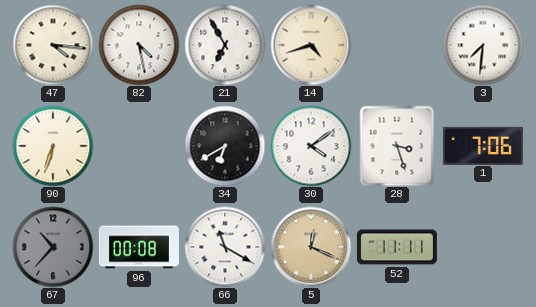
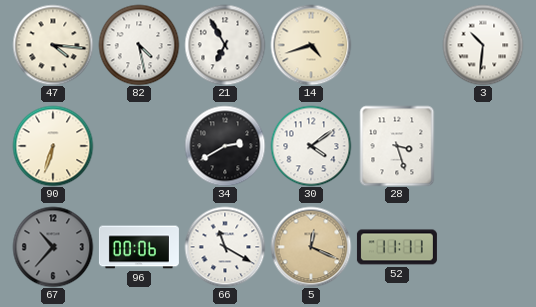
3: 7:31 -> 10:31
34: 6:40 -> 2:40
1: 7:06 -> none
96: 00:08 -> 00:06
